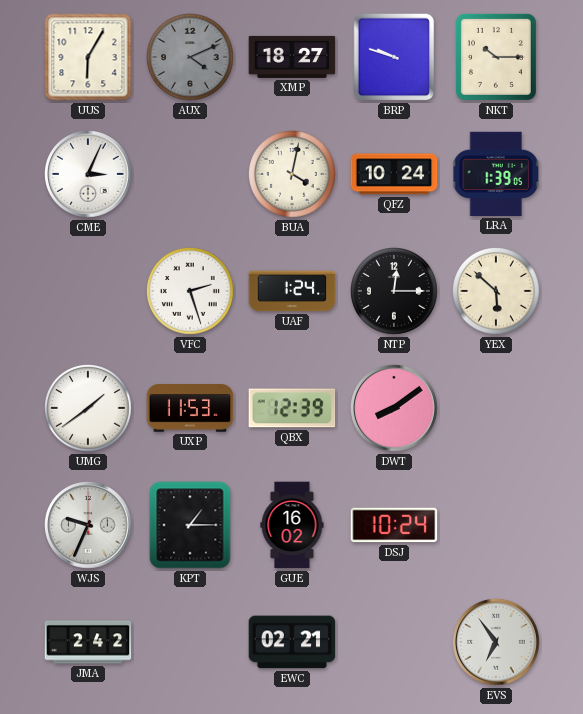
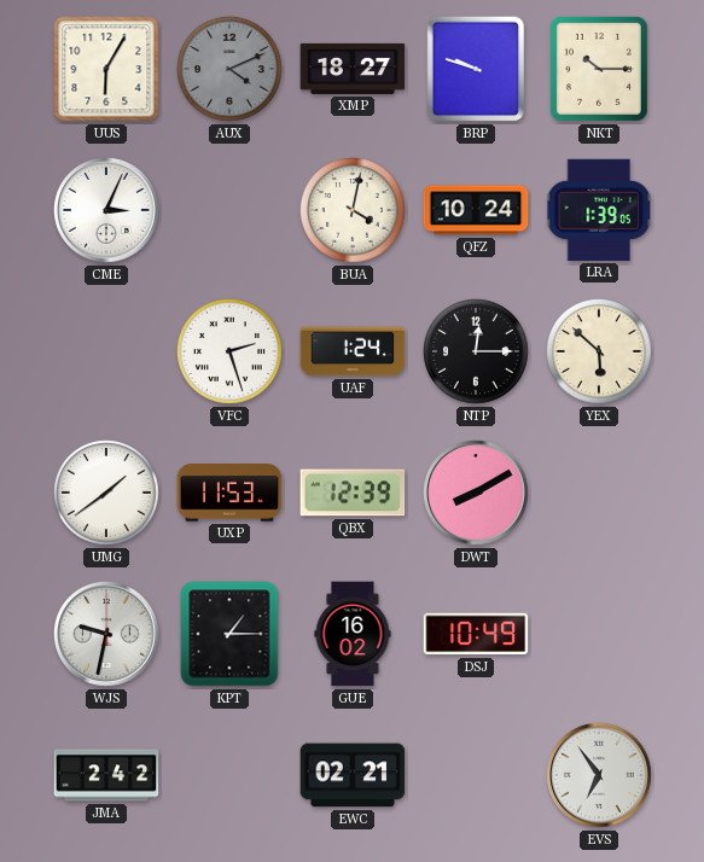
DWT: 8:09 -> 8:10
WJS: 9:34 -> 9:32
DSJ: 10:24 -> 10:49
